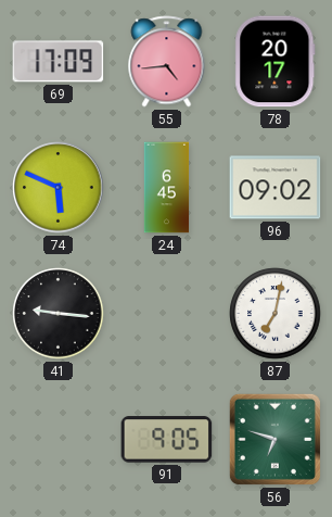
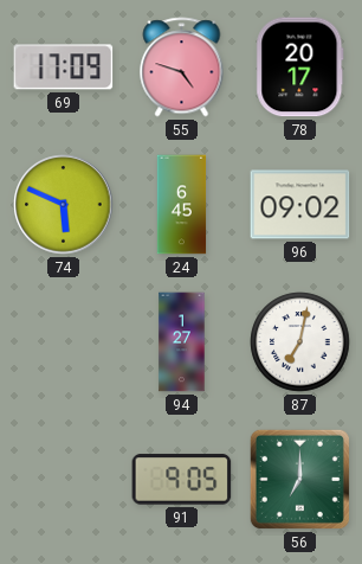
55: 4:44 -> 4:48
41: 9:16 -> none
94: none -> 1:27
56: 6:48 -> 7:00
